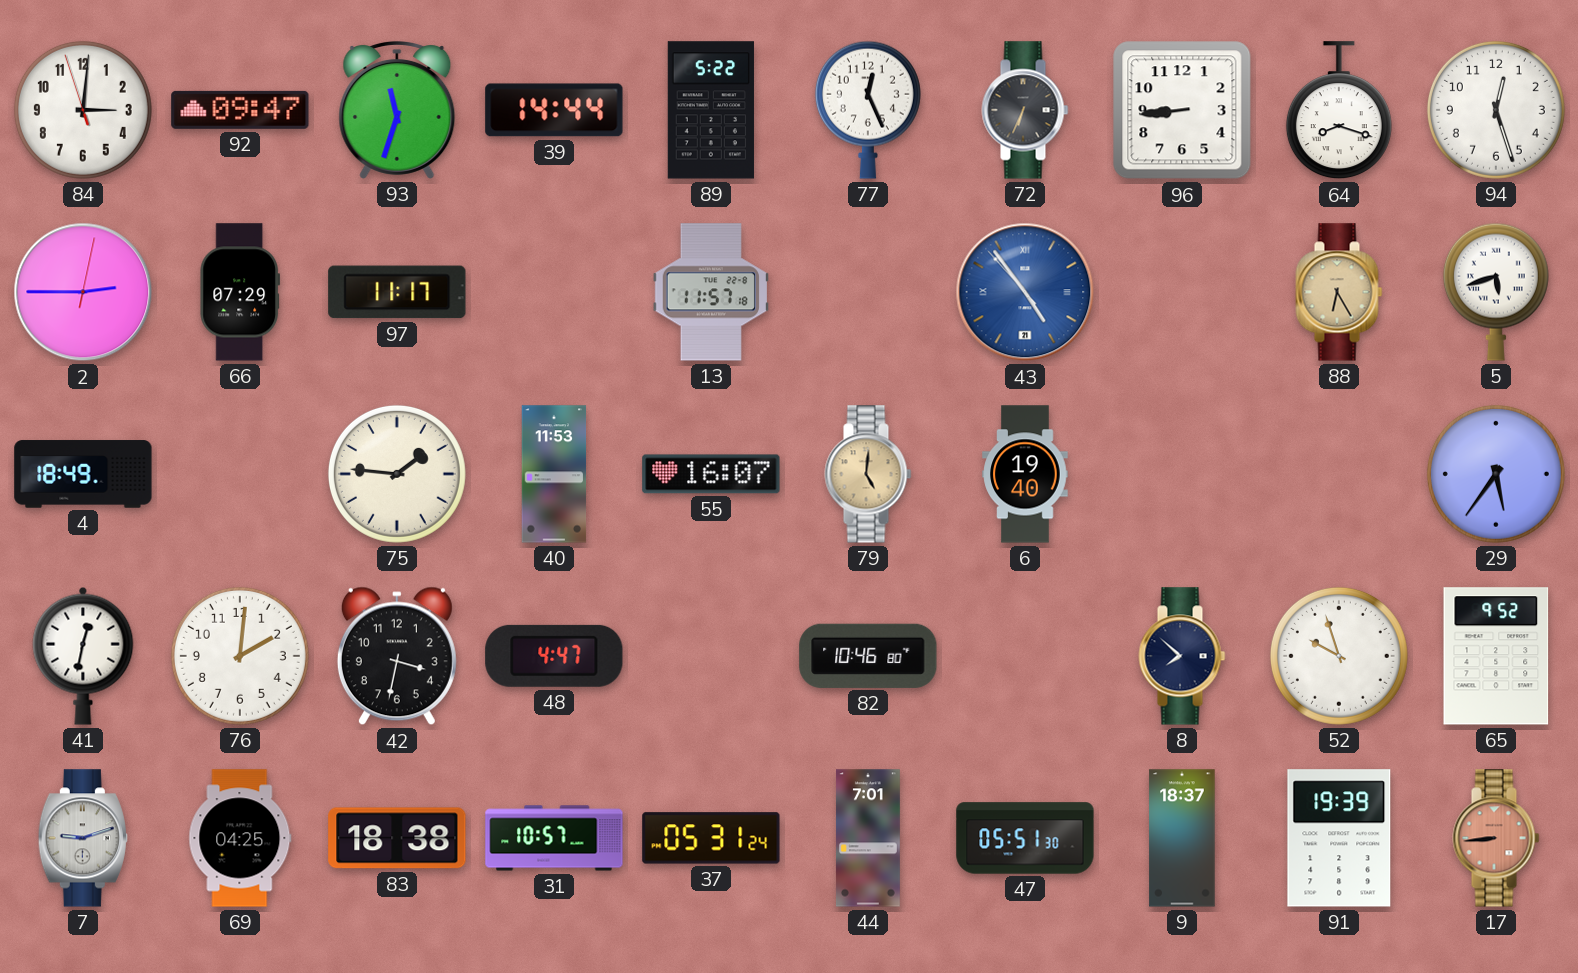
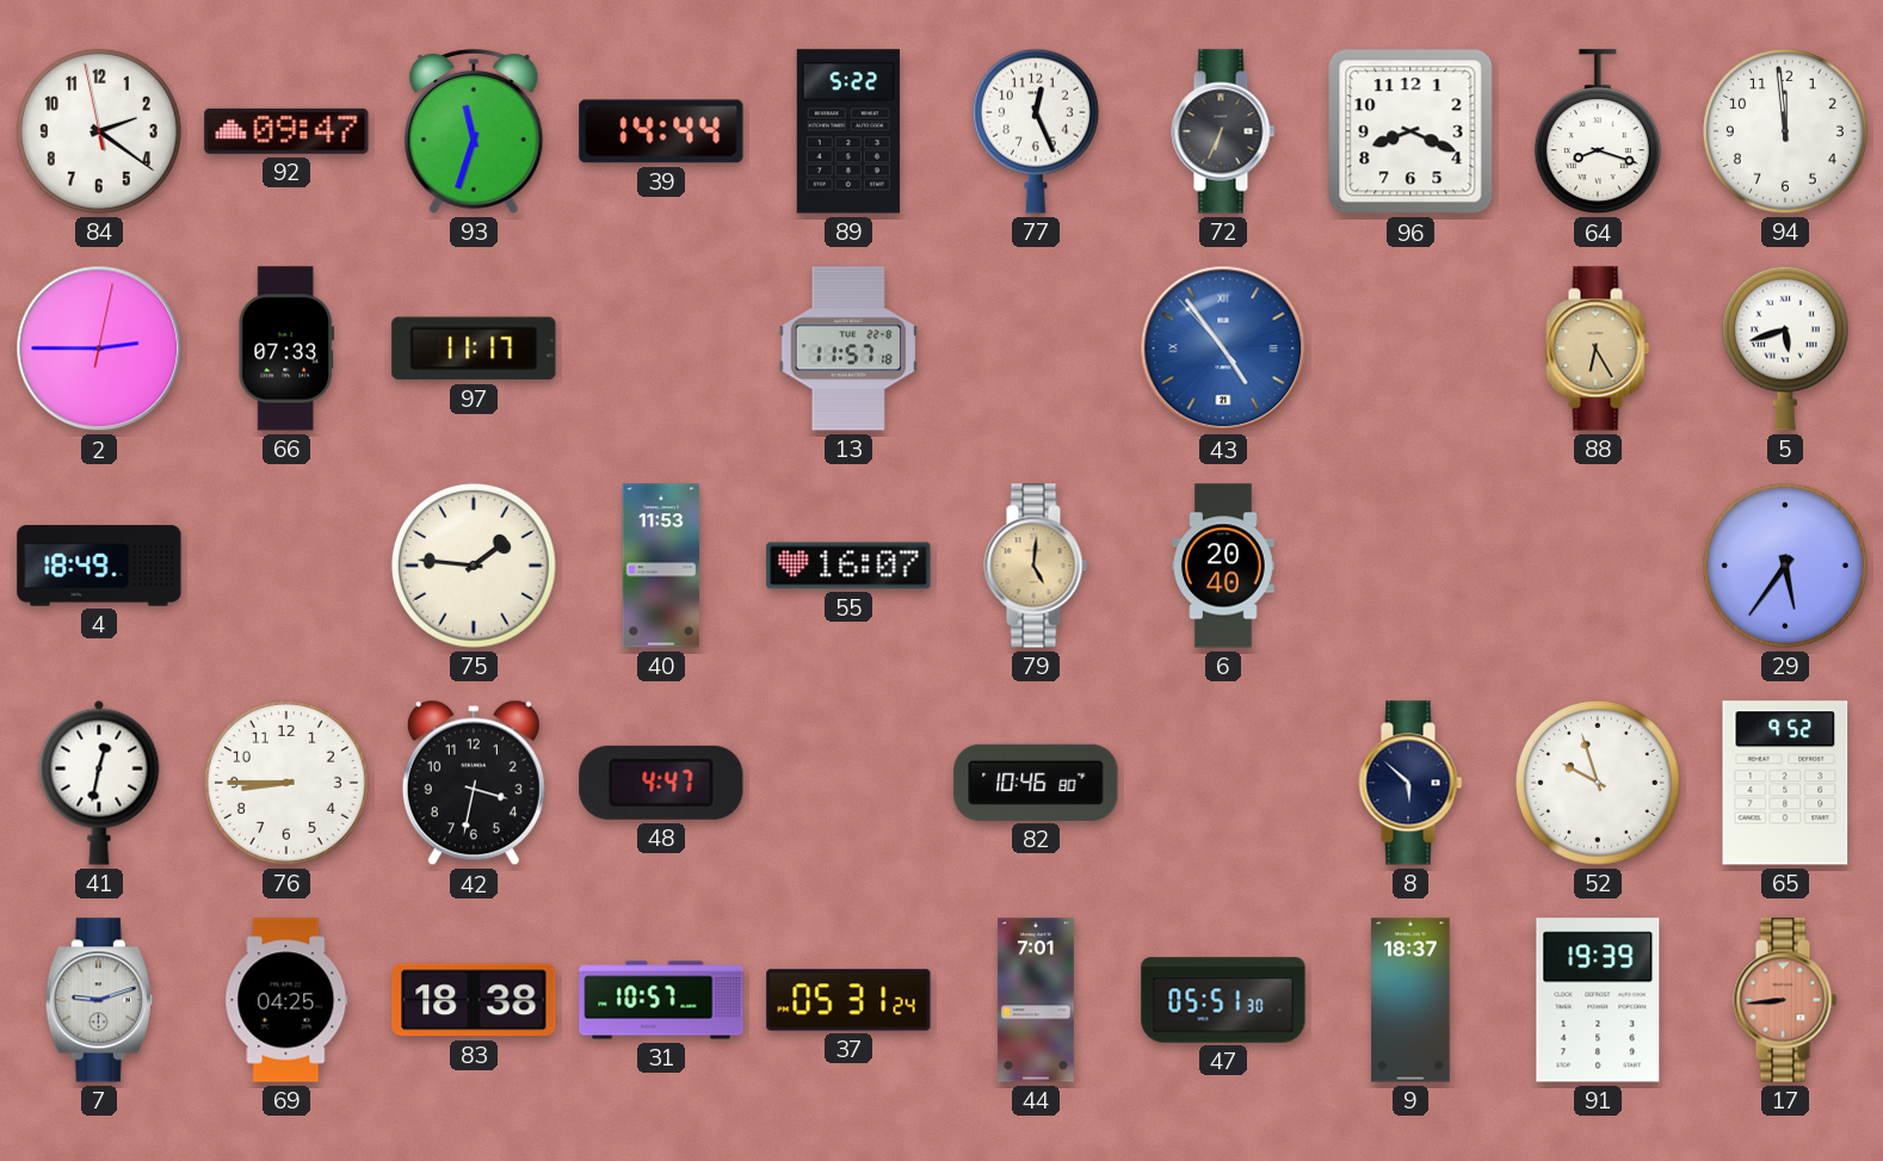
84: 3:00 -> 2:20
96: 8:44 -> 8:19
94: 12:27 -> 11:59
66: 07:29 -> 07:33
6: 19:40 -> 20:40
76: 2:01 -> 8:45
8: 7:52 -> 5:52
